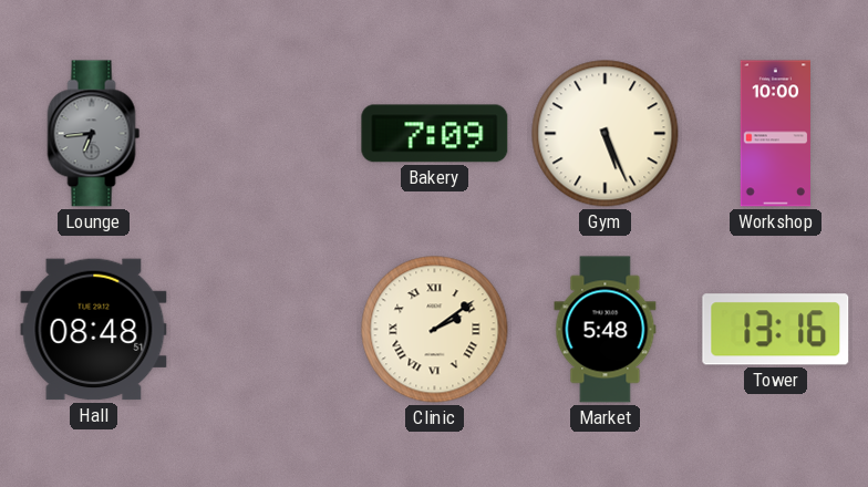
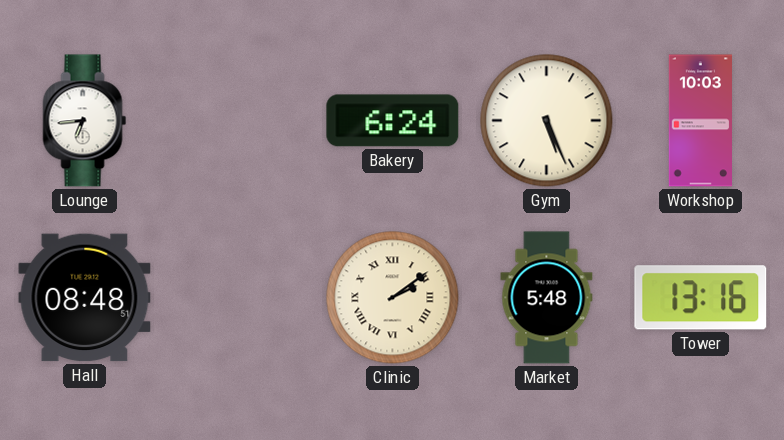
Lounge dial: grey -> white
Bakery: 7:09 -> 6:24
Workshop: 10:00 -> 10:03
